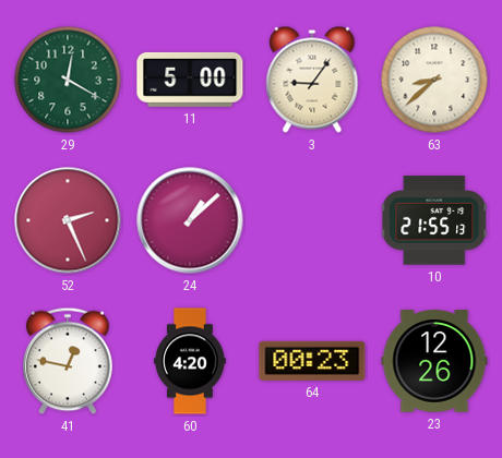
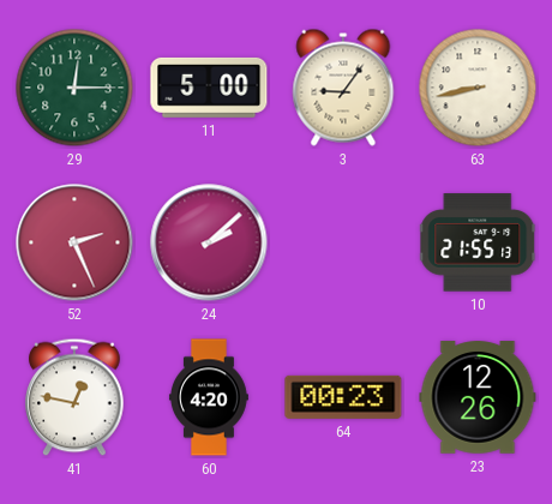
29: 12:20 -> 12:15
63: 8:38 -> 8:43
24: 1:08 -> 2:08
